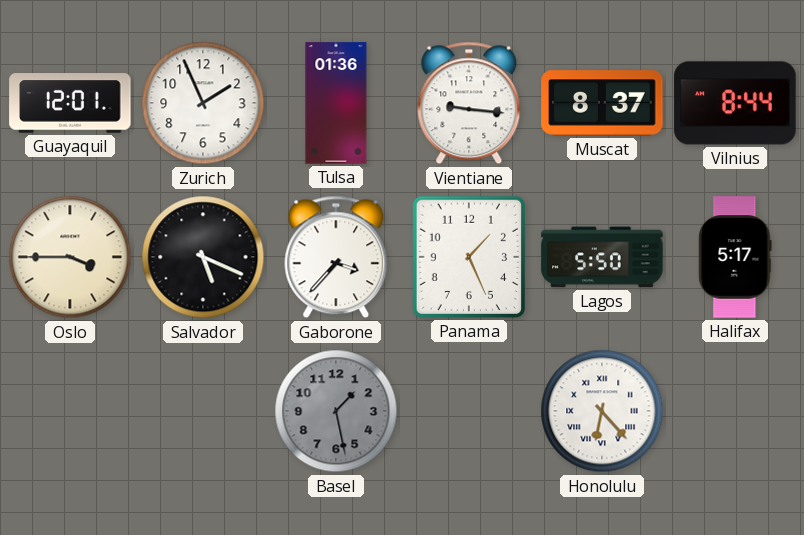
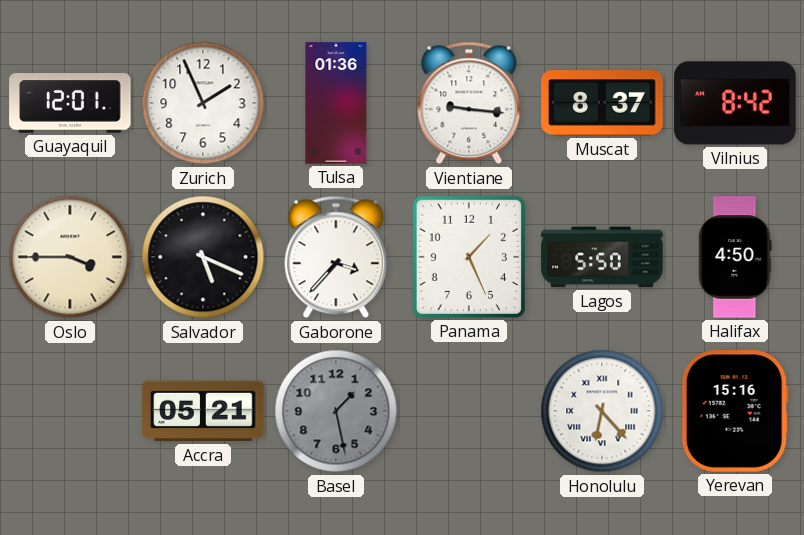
Vilnius: 8:44 -> 8:42
Halifax: 5:17 -> 4:50
Accra: none -> 05:21
Yerevan: none -> 15:16
